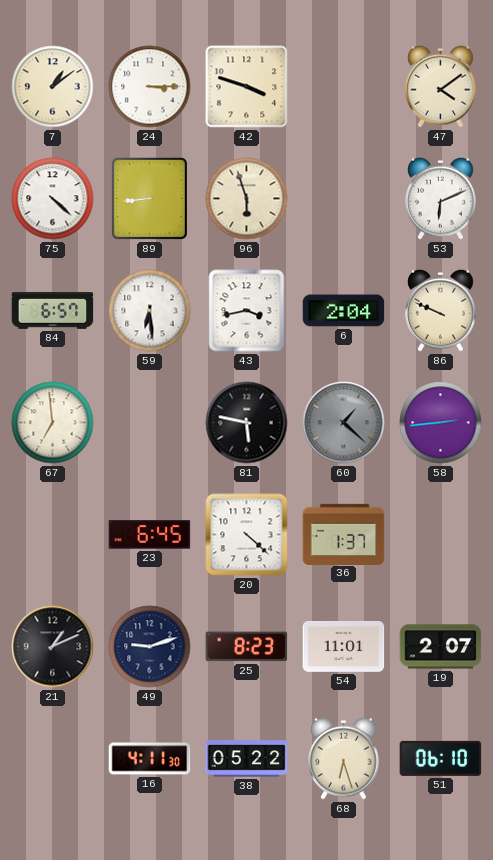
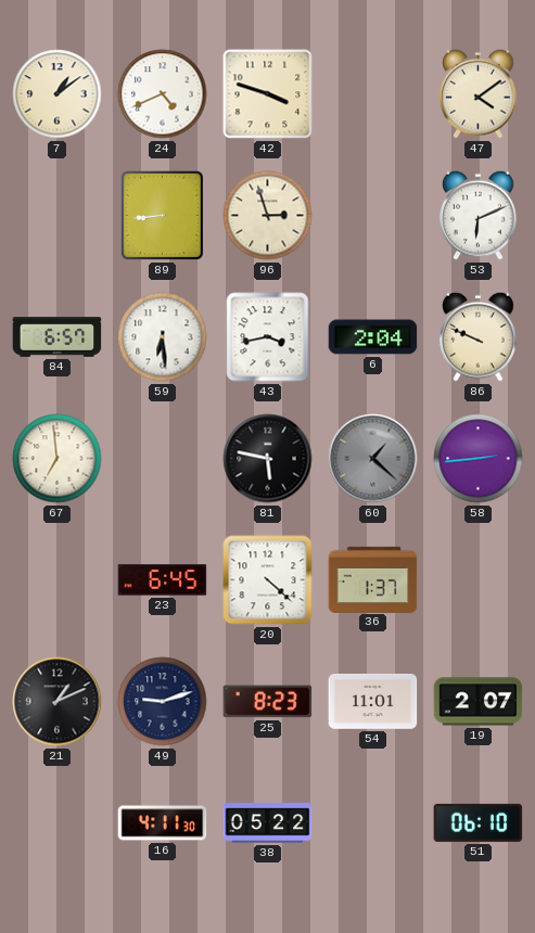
24: 3:15 -> 4:41
75: 4:22 -> none
96: 5:57 -> 2:57
68: 6:27 -> none
